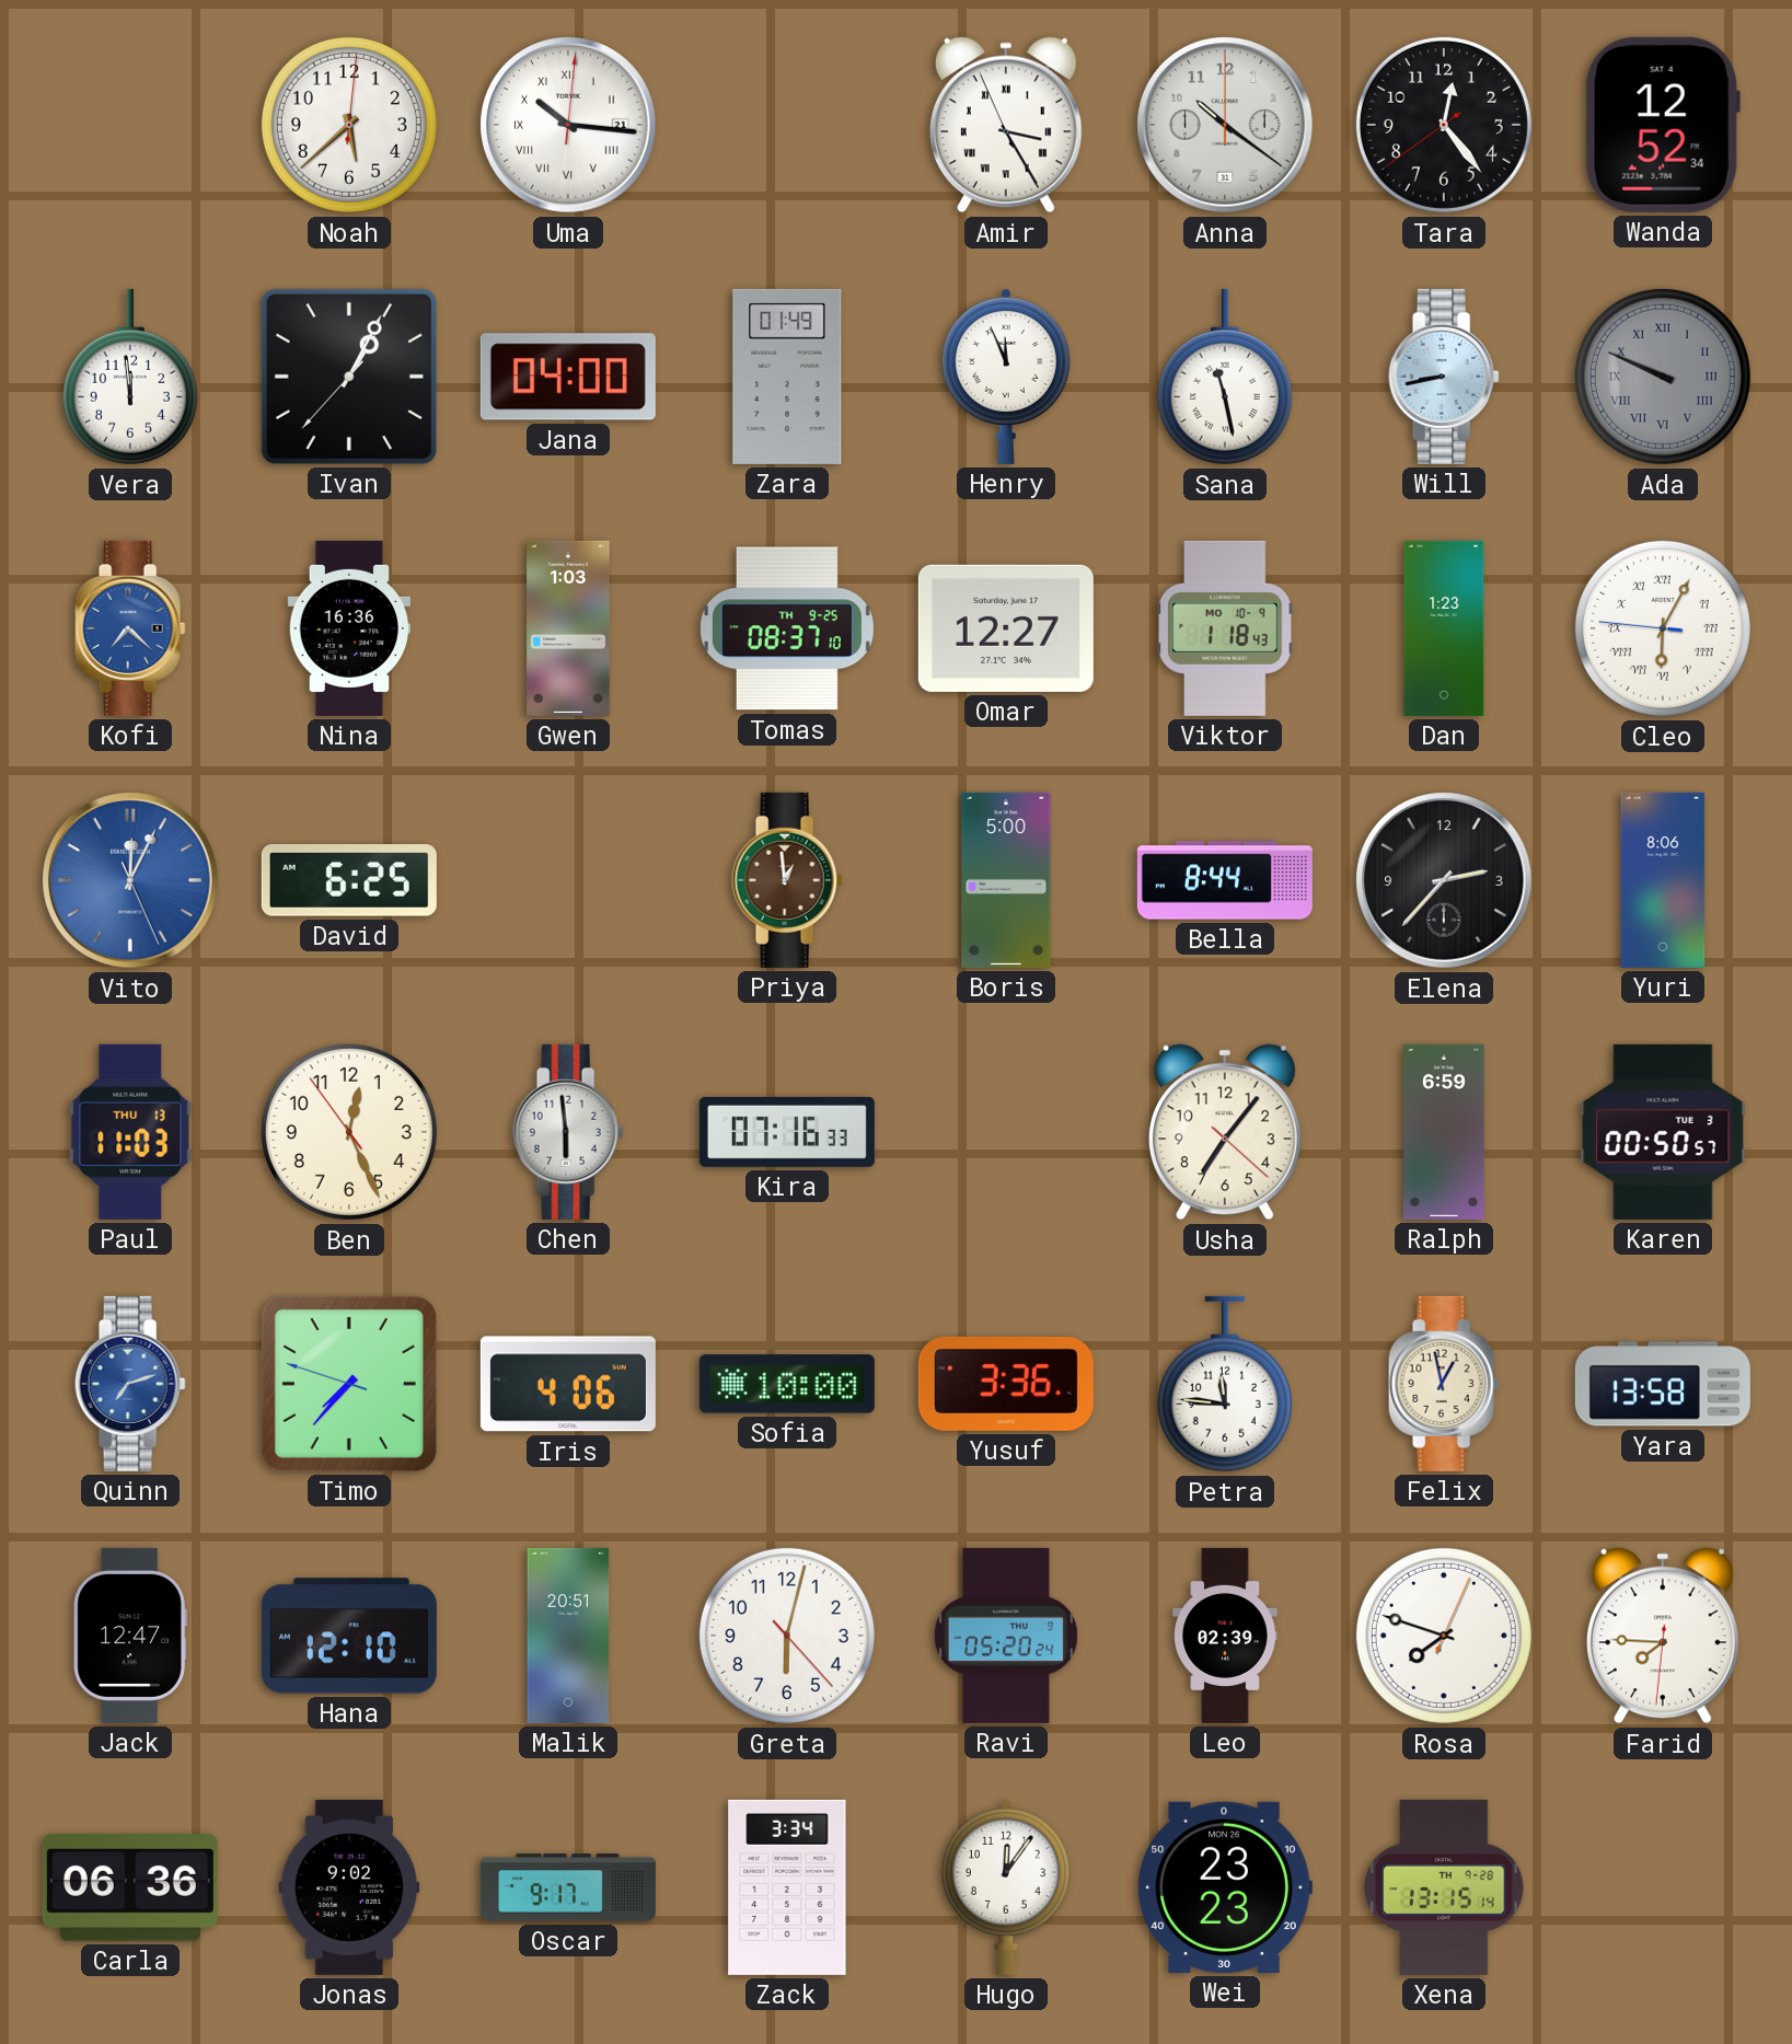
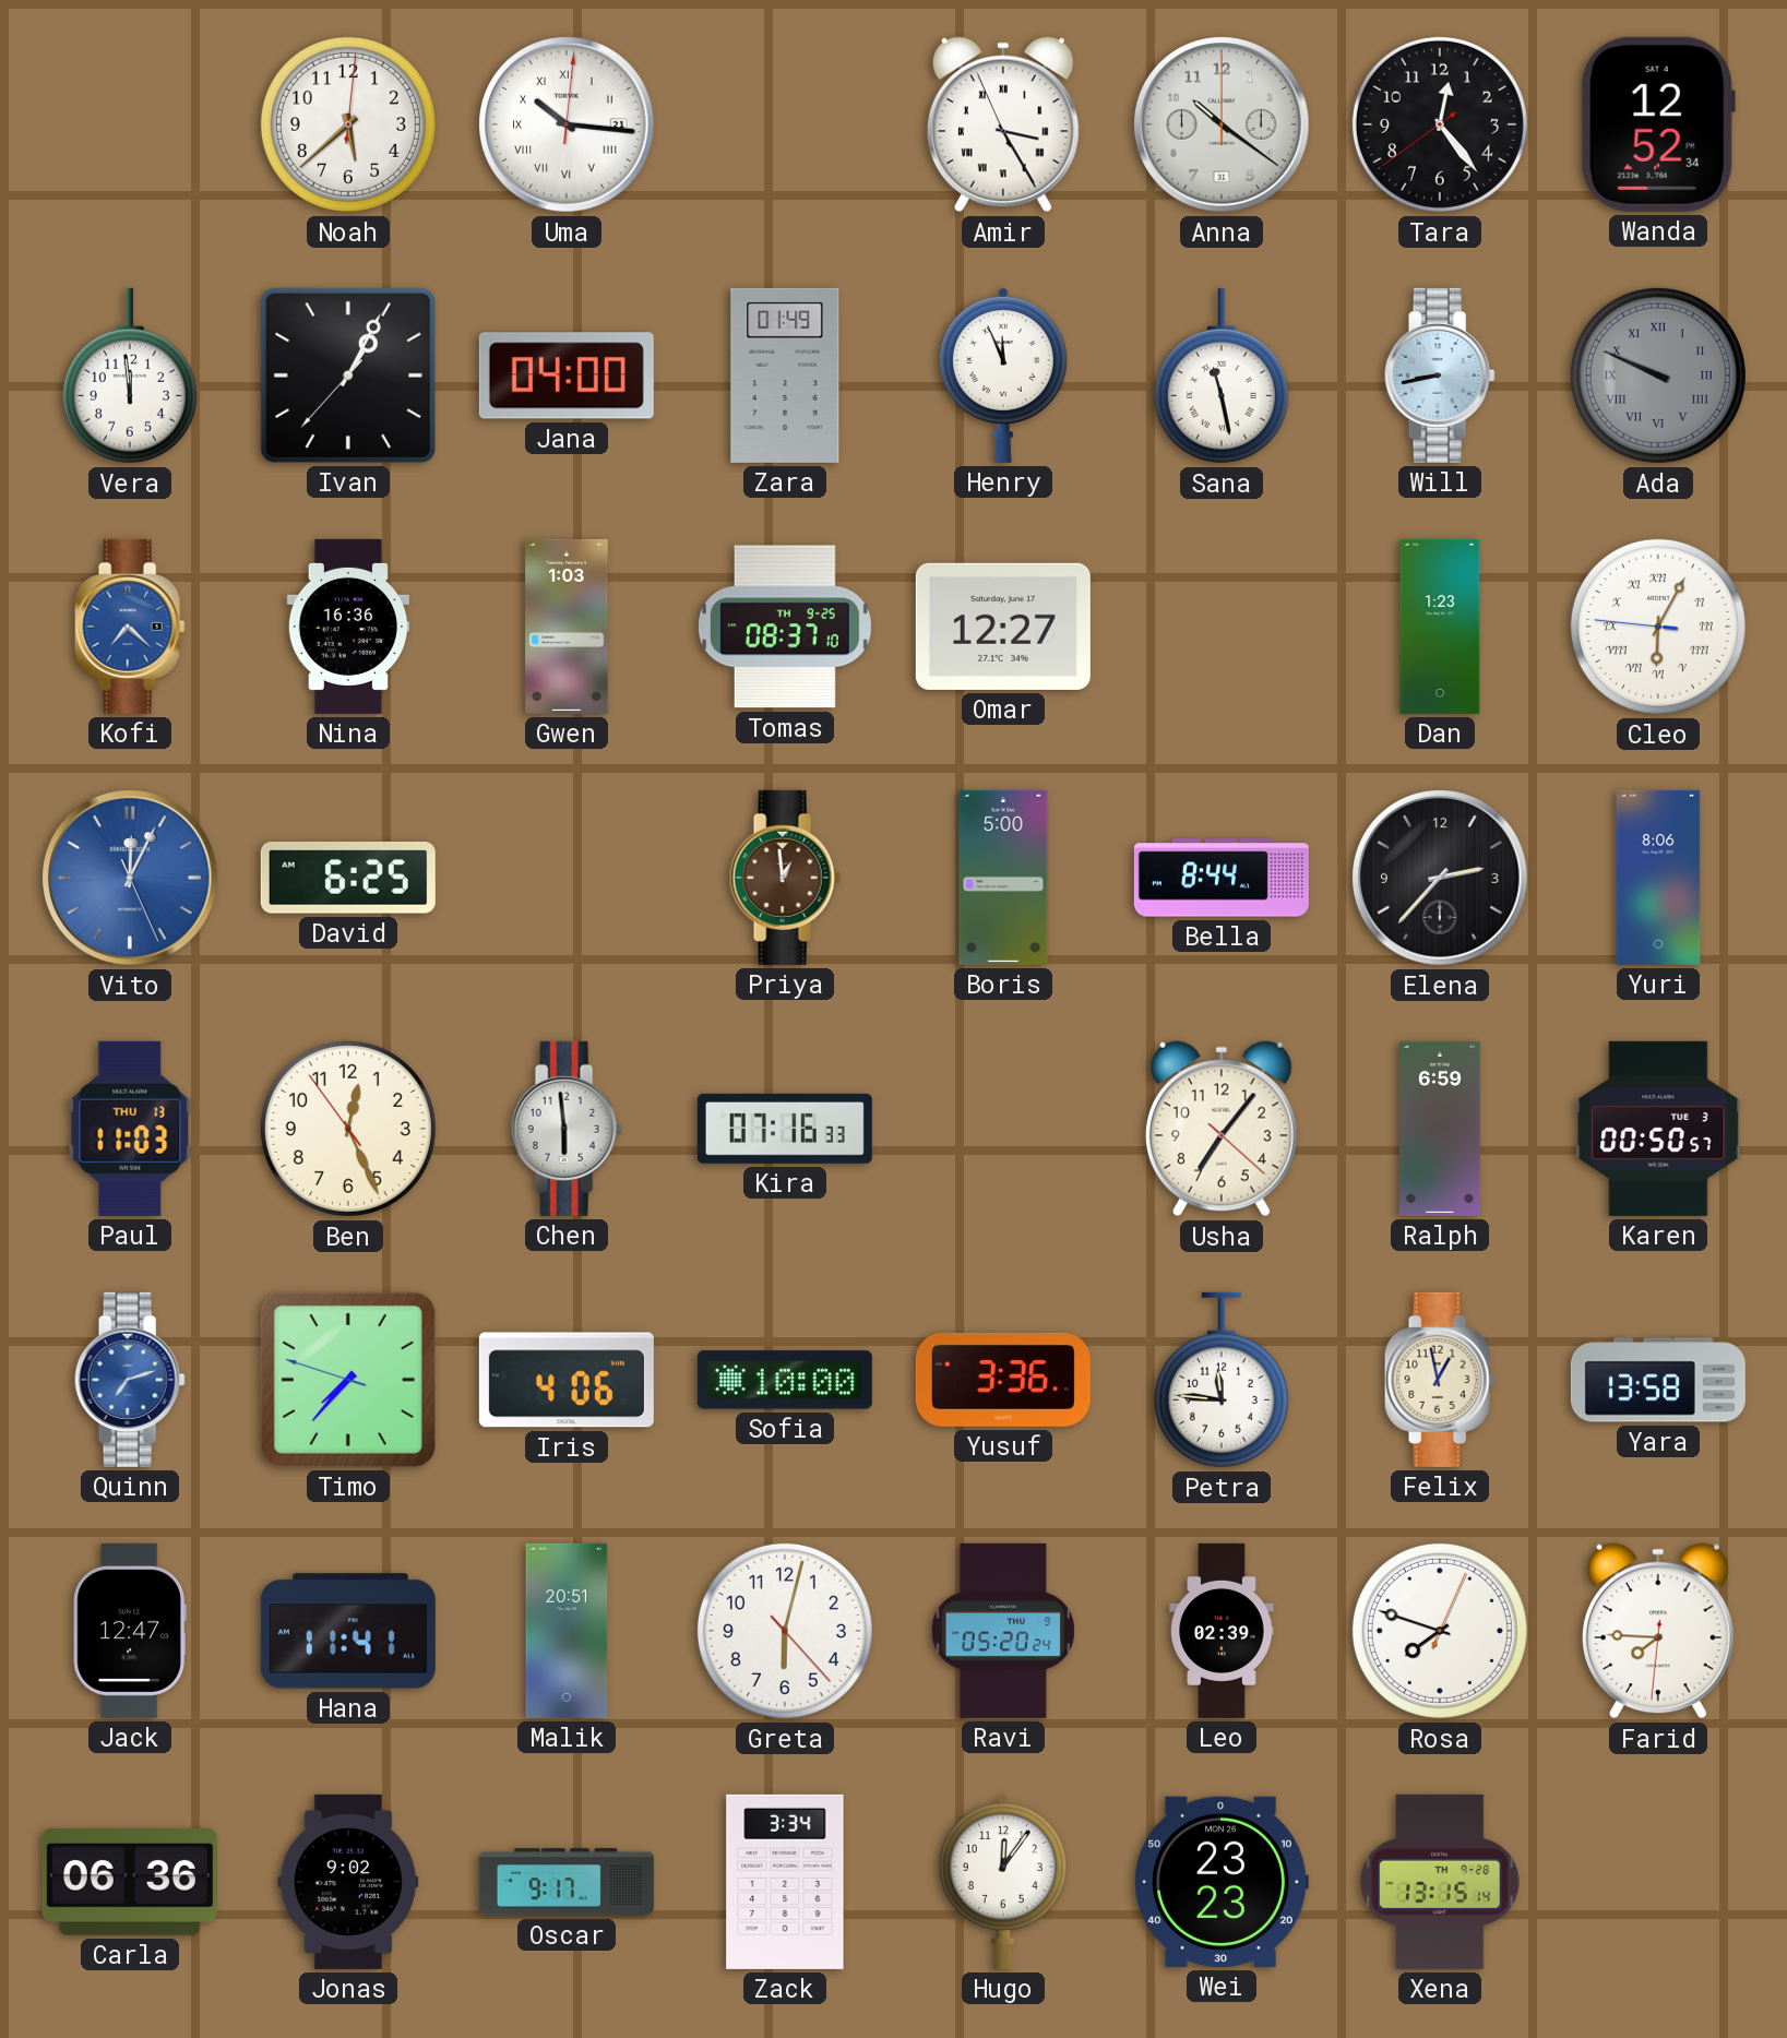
Viktor: 1:18 -> none
Hana: 12:10 -> 11:41
